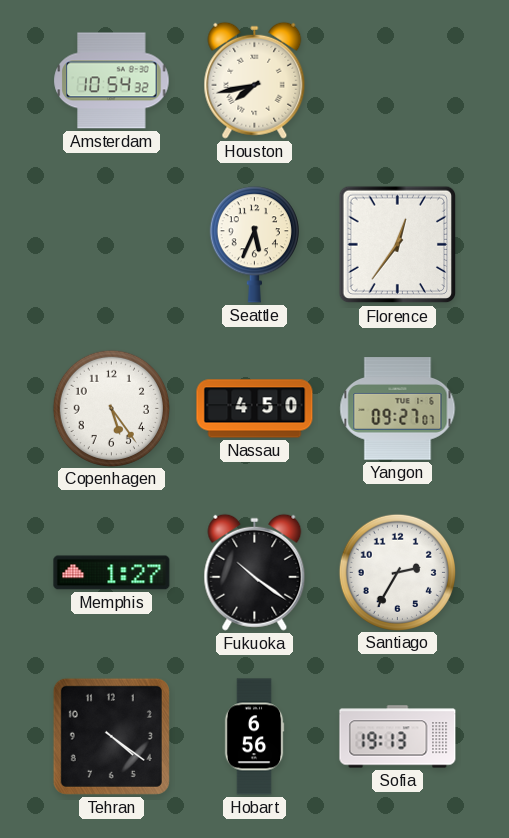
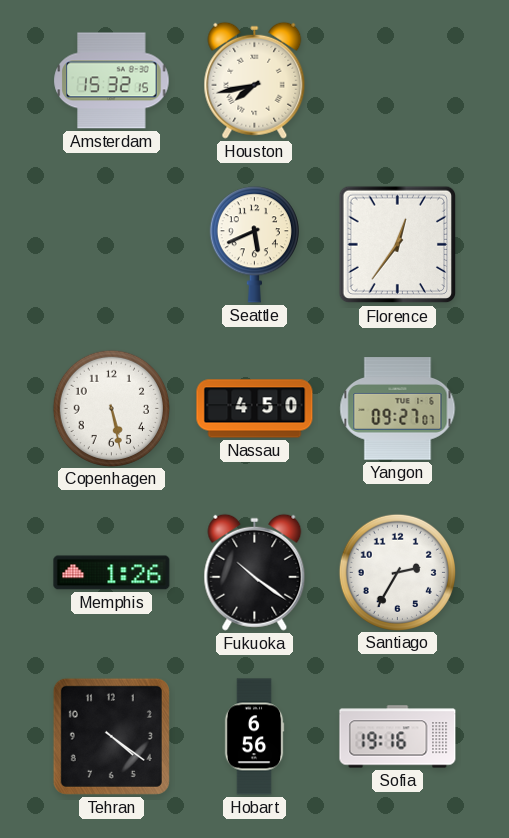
Amsterdam: 10:54 -> 15:32
Seattle: 5:34 -> 5:41
Copenhagen: 5:24 -> 5:28
Memphis: 1:27 -> 1:26
Sofia: 19:13 -> 19:16
